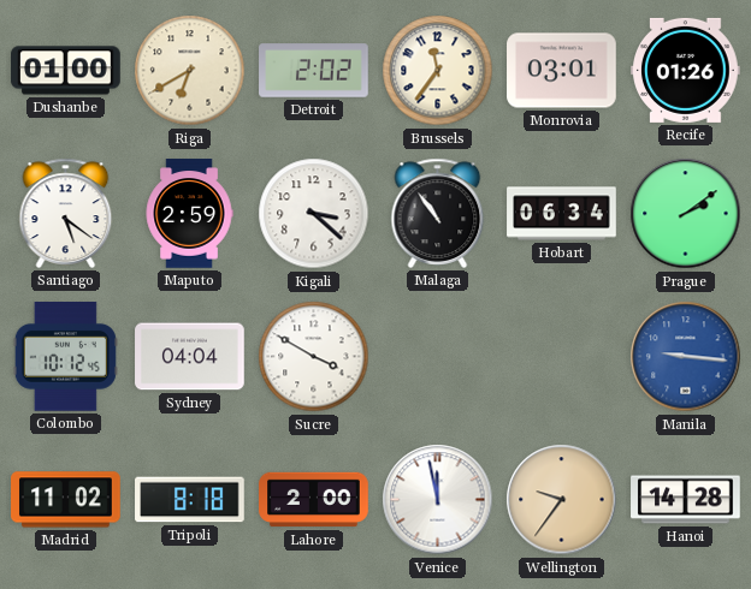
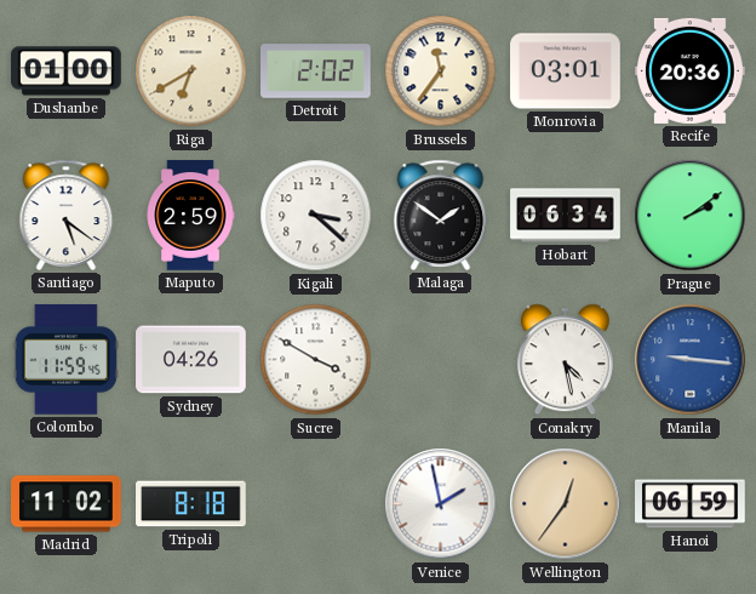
Recife: 01:26 -> 20:36
Malaga: 10:54 -> 1:51
Colombo: 10:12 -> 11:59
Sydney: 04:04 -> 04:26
Conakry: none -> 4:28
Lahore: 2:00 -> none
Venice: 11:58 -> 1:58
Wellington: 9:36 -> 12:36
Hanoi: 14:28 -> 06:59
